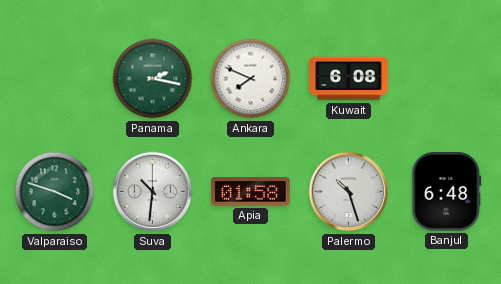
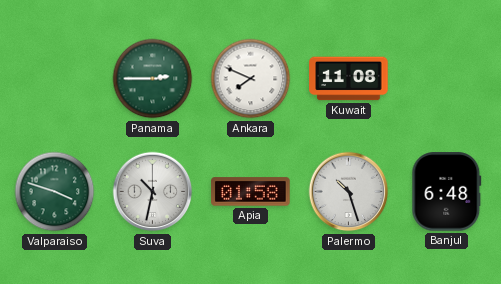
Panama: 2:17 -> 2:45
Kuwait: 6:08 -> 11:08
Suva: 10:31 -> 10:32
